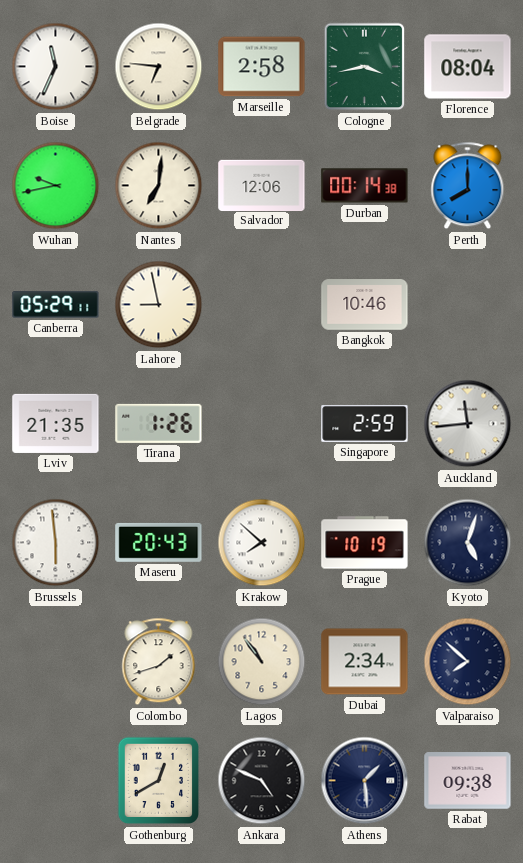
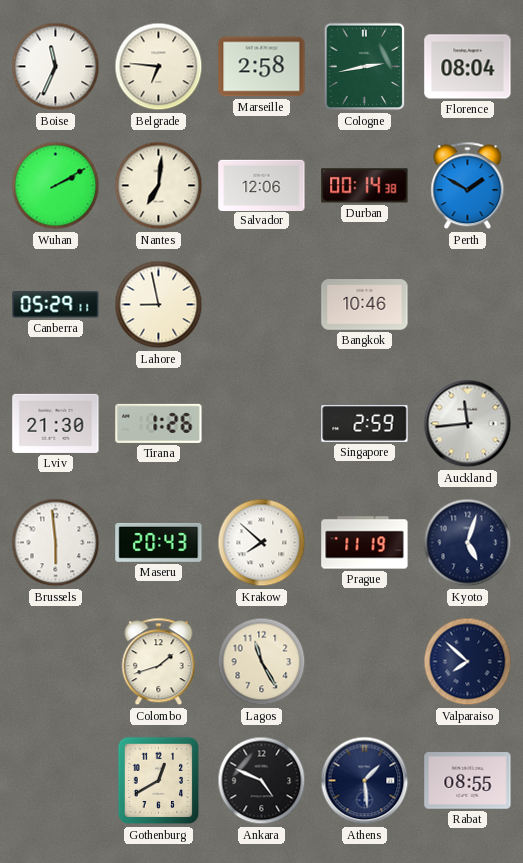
Cologne: 3:43 -> 2:43
Wuhan: 9:43 -> 2:10
Perth: 8:00 -> 1:50
Lviv: 21:35 -> 21:30
Prague: 10:19 -> 11:19
Lagos: 10:54 -> 11:25
Dubai: 2:34 -> none
Rabat: 09:38 -> 08:55
